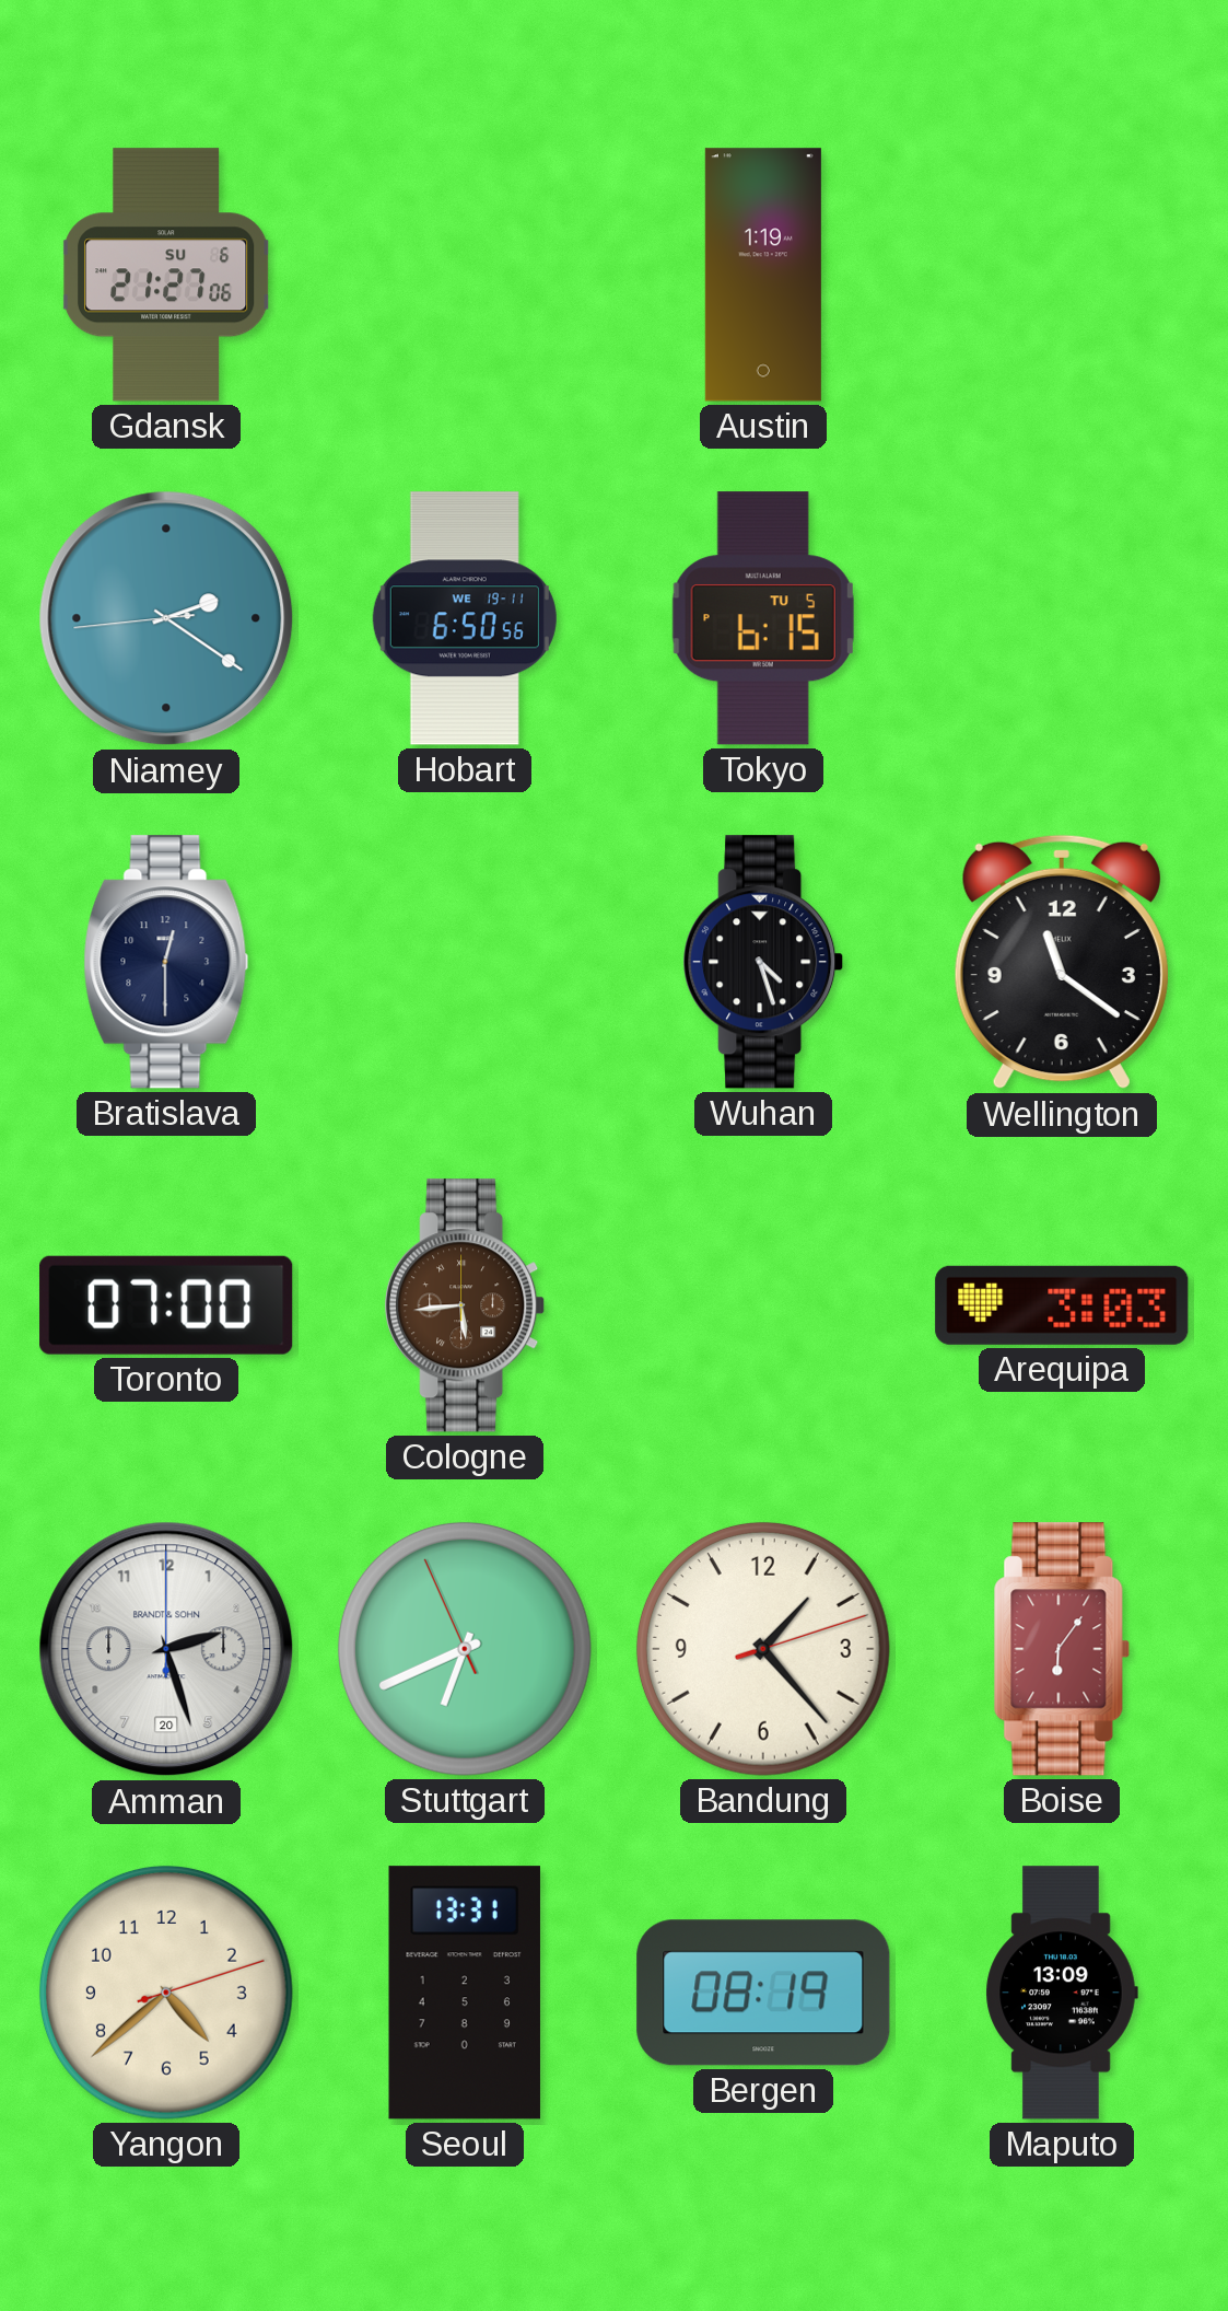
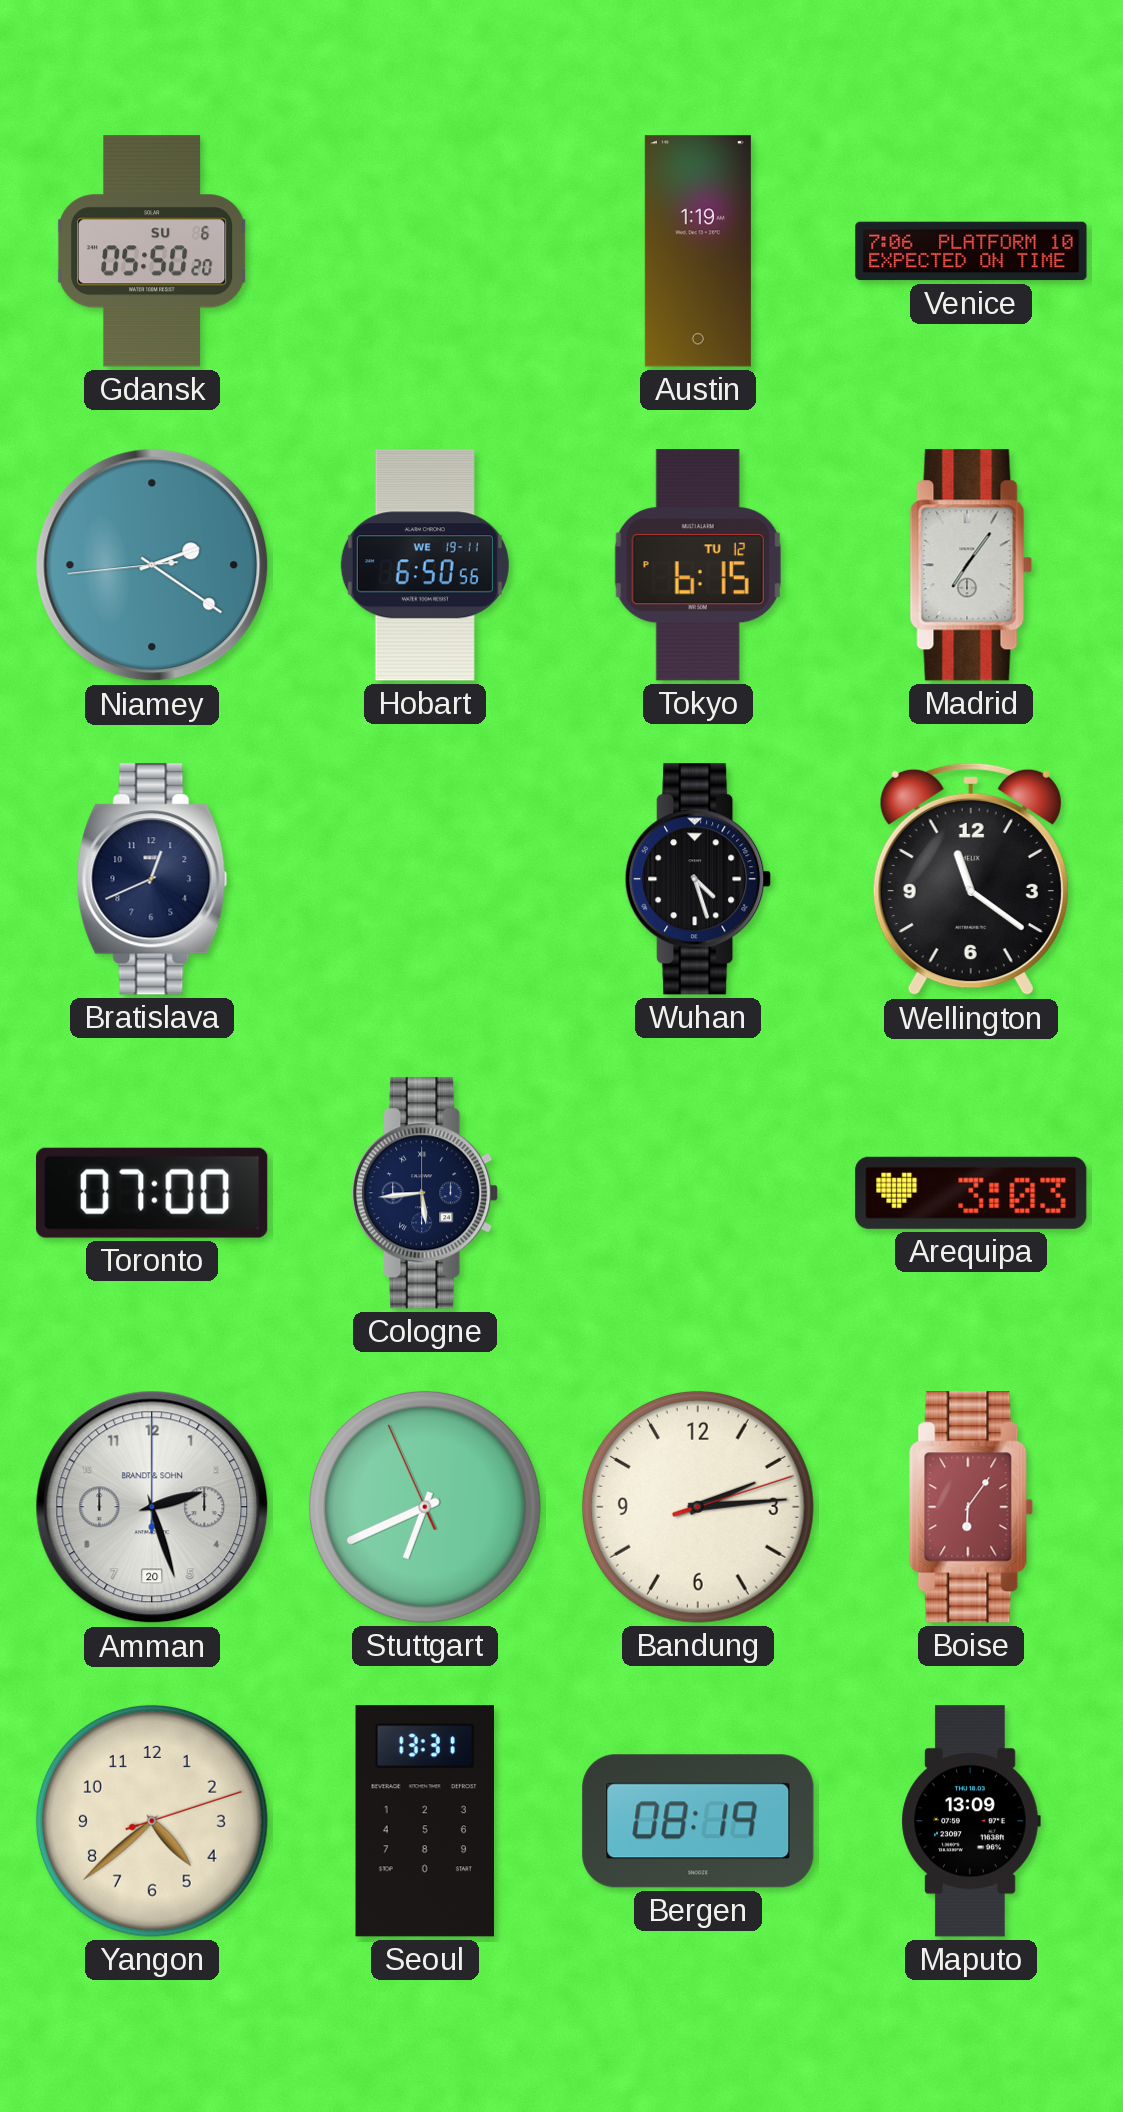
Gdansk: 21:27 -> 05:50
Venice: none -> 7:06
Tokyo date: TU 5 -> TU 12
Madrid: none -> 7:06
Bratislava: 12:30 -> 12:41
Cologne dial: brown -> navy
Bandung: 1:23 -> 2:14
